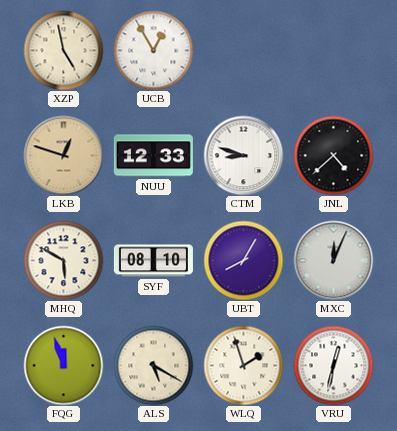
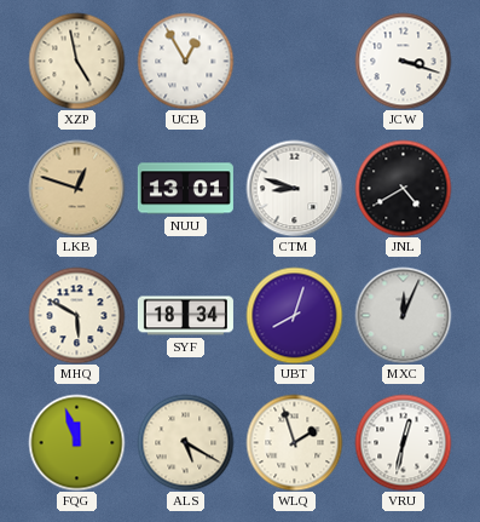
JCW: none -> 3:18
NUU: 12:33 -> 13:01
JNL: 4:38 -> 4:40
SYF: 08:10 -> 18:34
UBT: 8:05 -> 8:03
